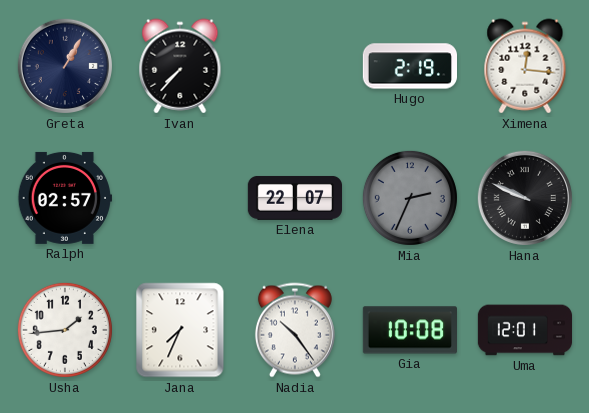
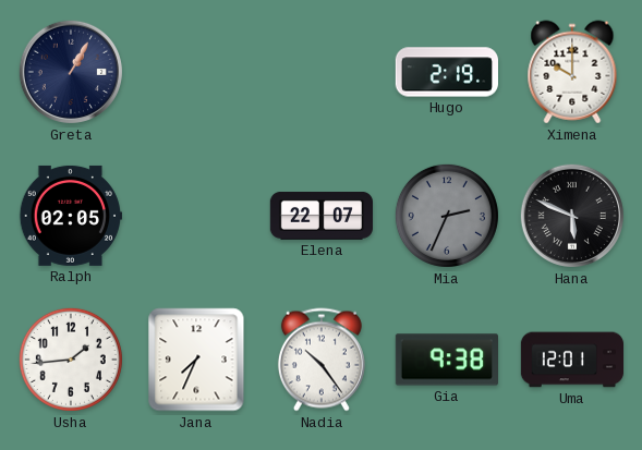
Ivan: 7:37 -> none
Ximena: 12:16 -> 10:00
Ralph: 02:57 -> 02:05
Hana: 9:49 -> 5:49
Gia: 10:08 -> 9:38
